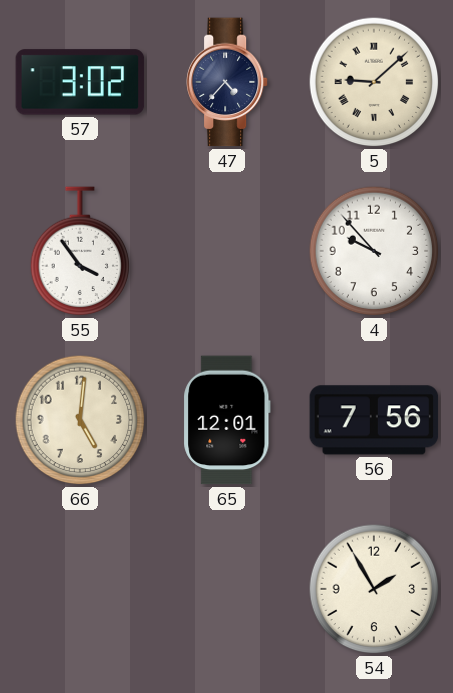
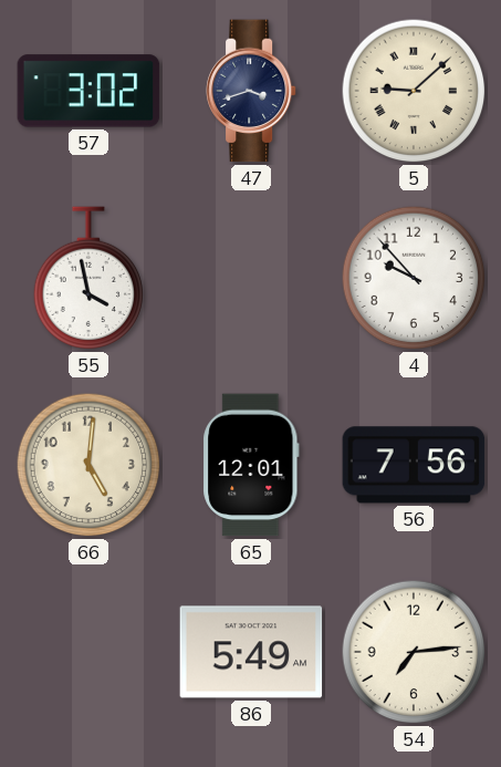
47: 4:37 -> 3:42
55: 3:54 -> 3:58
86: none -> 5:49
54: 1:55 -> 7:14
